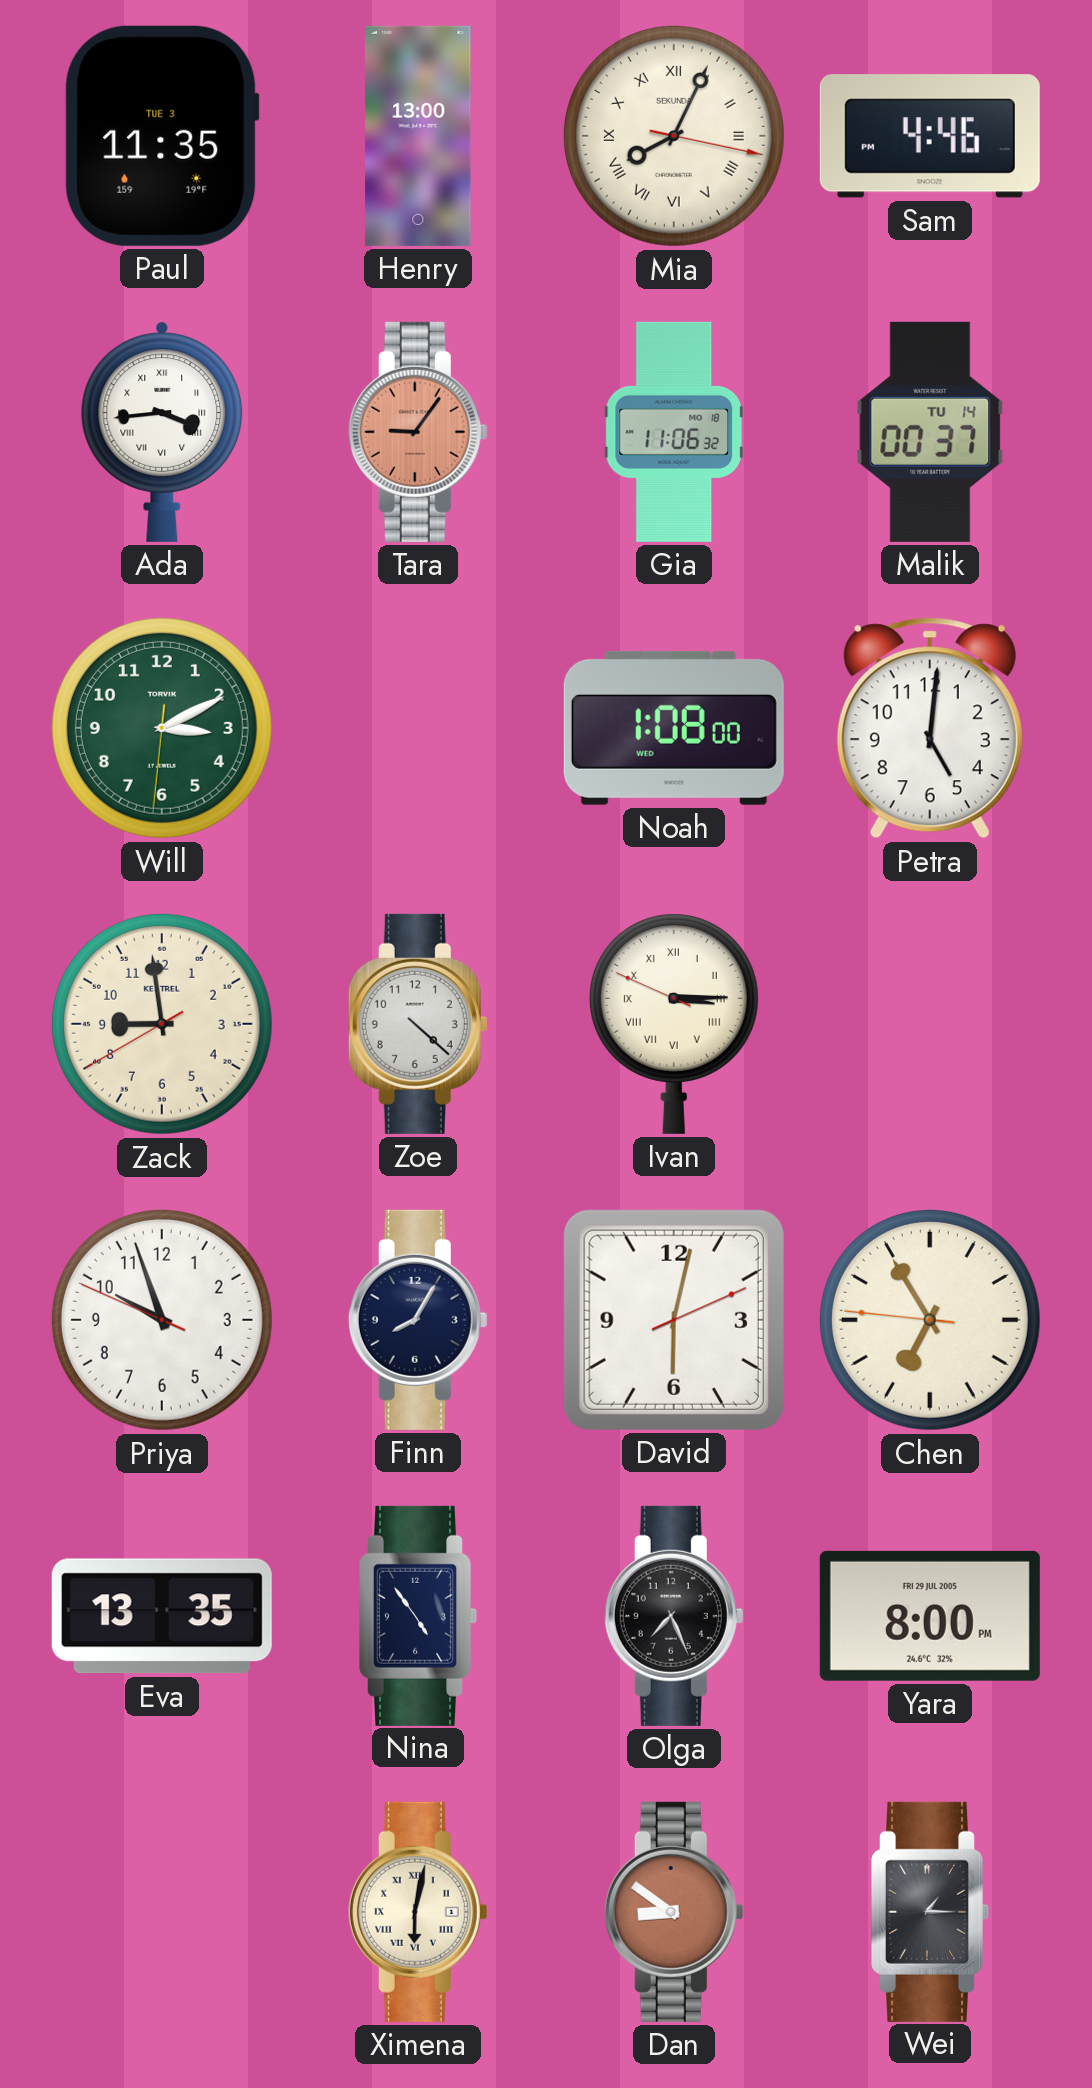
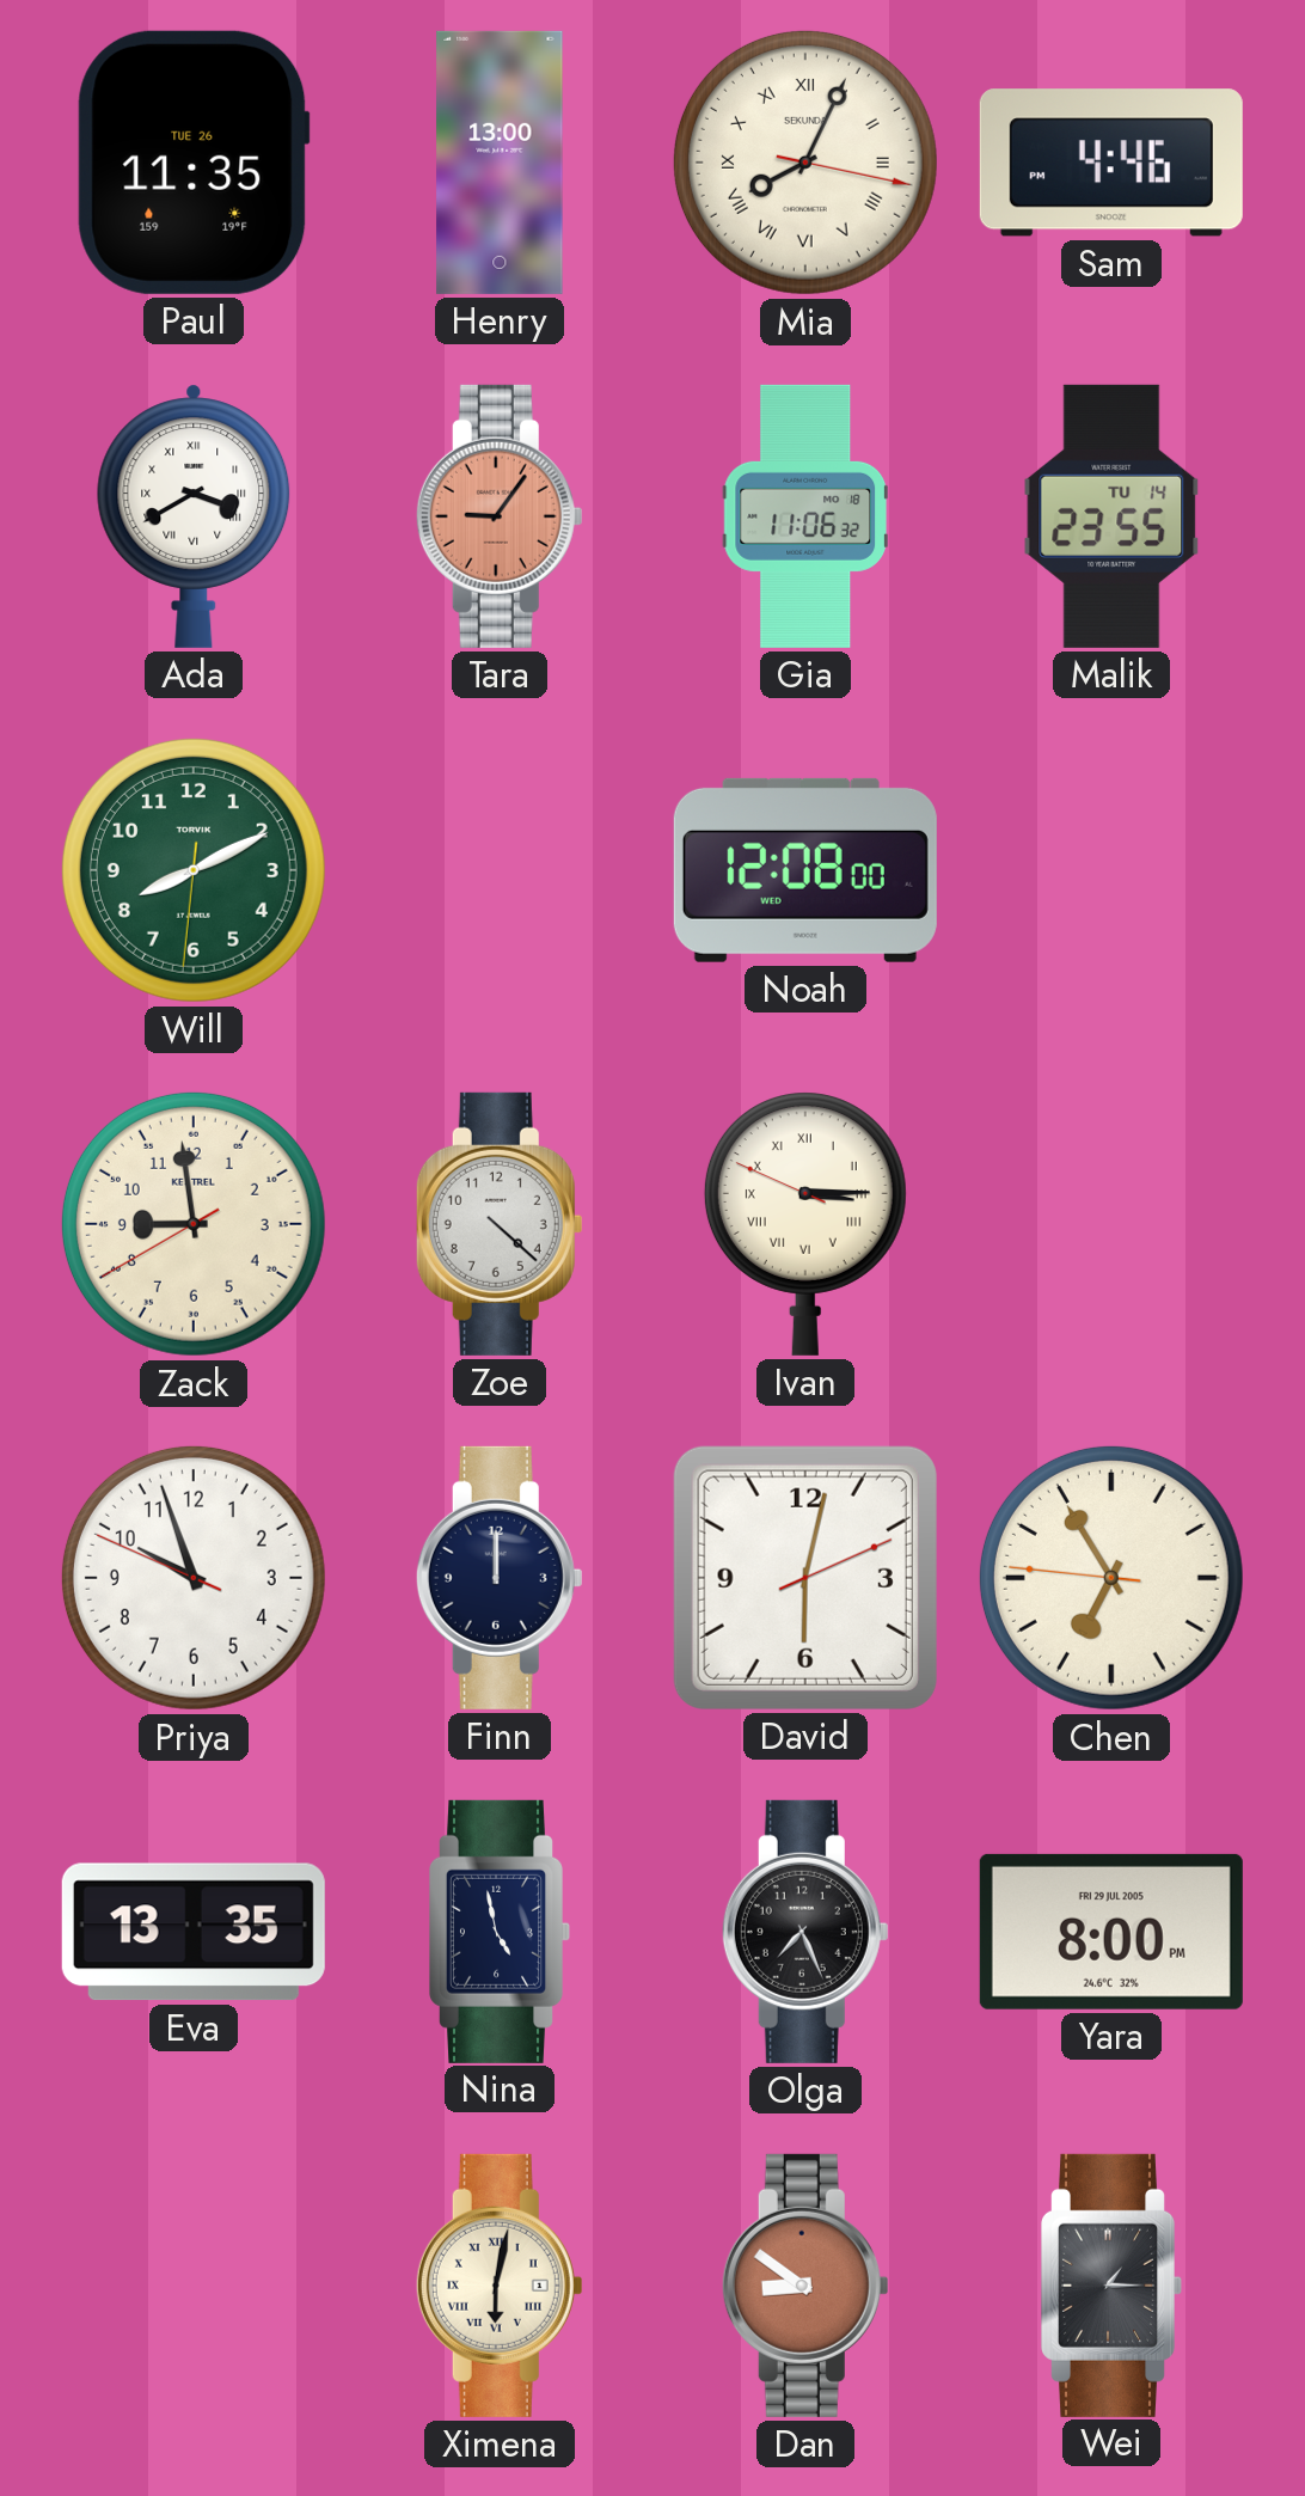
Paul date: TUE 3 -> TUE 26
Ada: 3:44 -> 3:40
Malik: 00:37 -> 23:55
Will: 3:10 -> 8:10
Noah: 1:08 -> 12:08
Petra: 5:01 -> none
Finn: 8:05 -> 12:00
Nina: 4:54 -> 4:58
